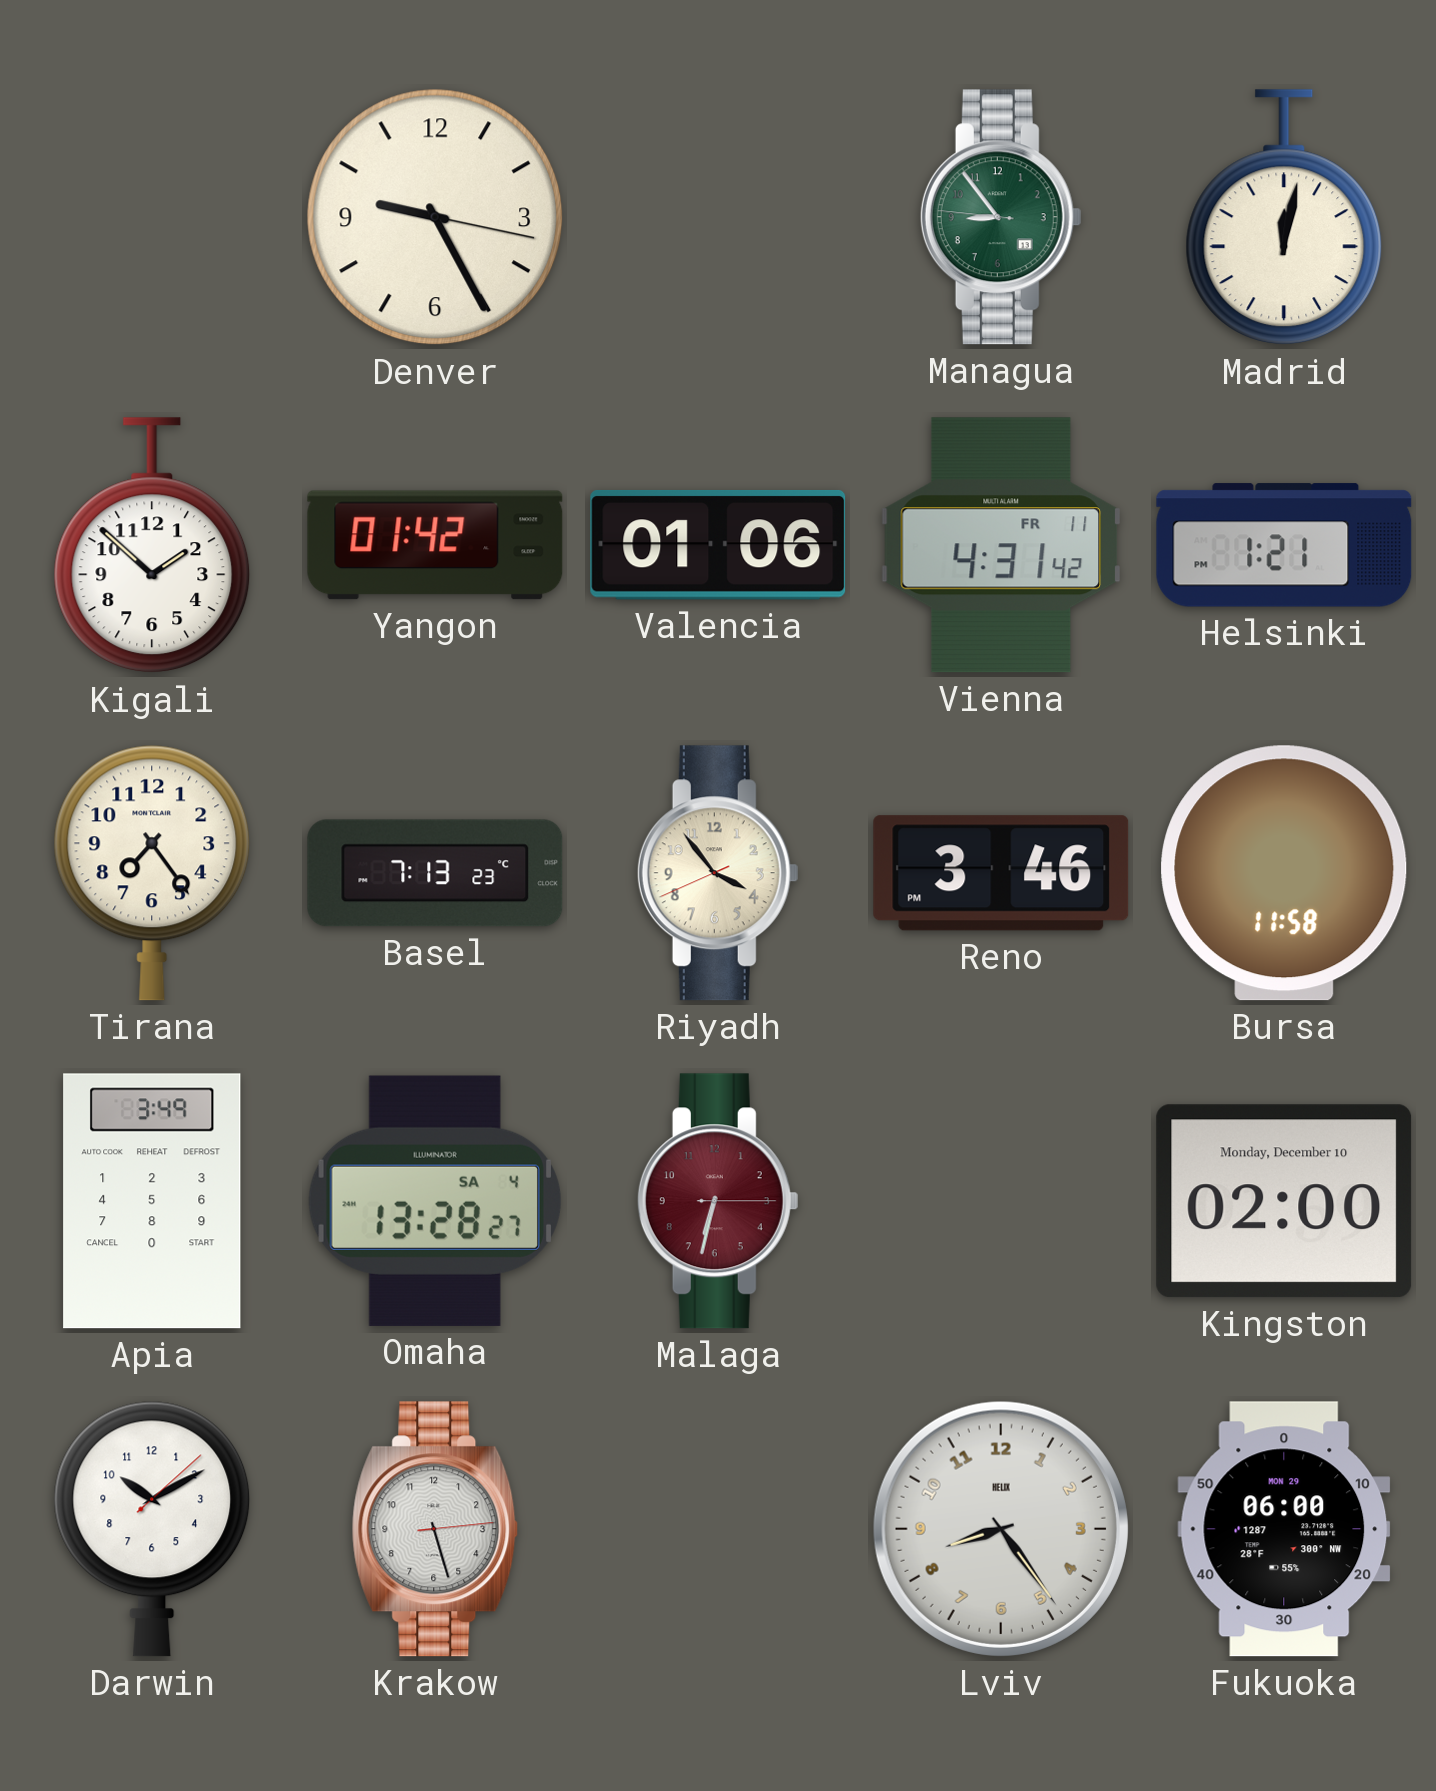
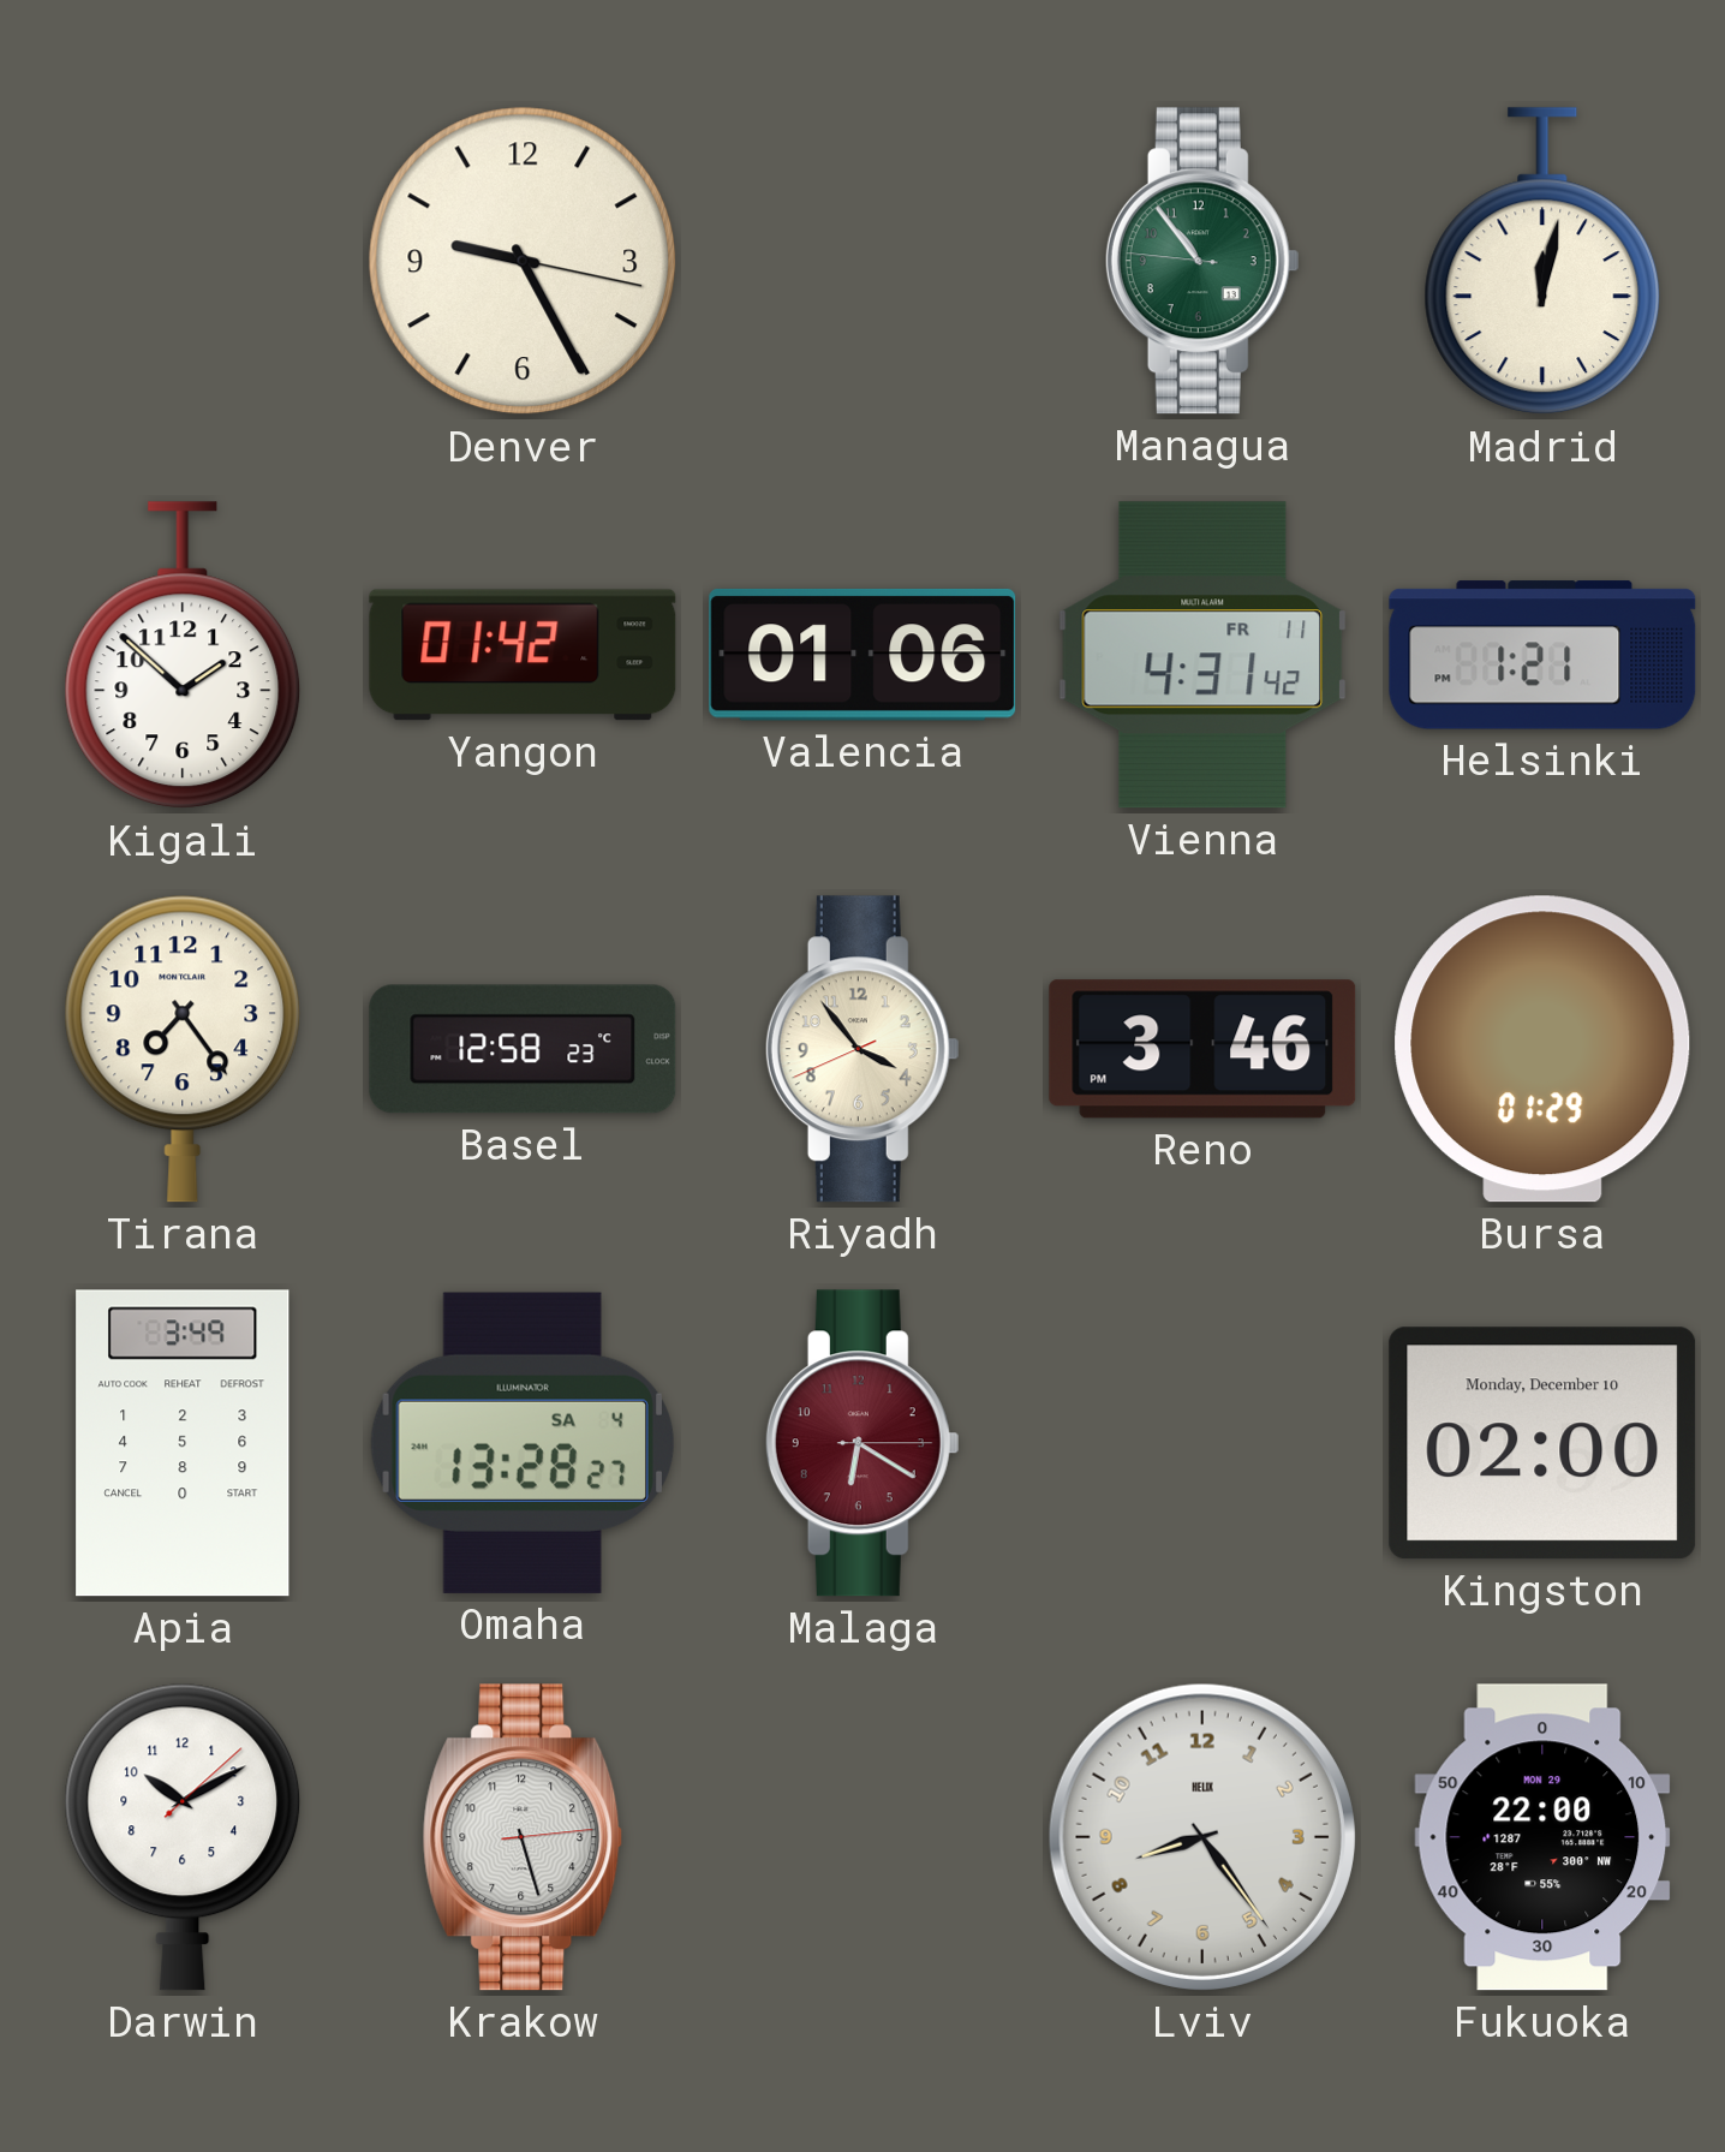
Managua: 8:53 -> 10:53
Basel: 7:13 -> 12:58
Bursa: 11:58 -> 01:29
Malaga: 6:32 -> 6:20
Fukuoka: 06:00 -> 22:00
